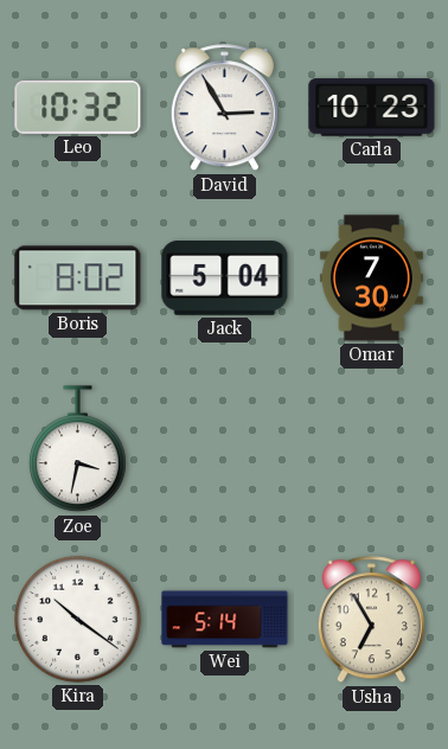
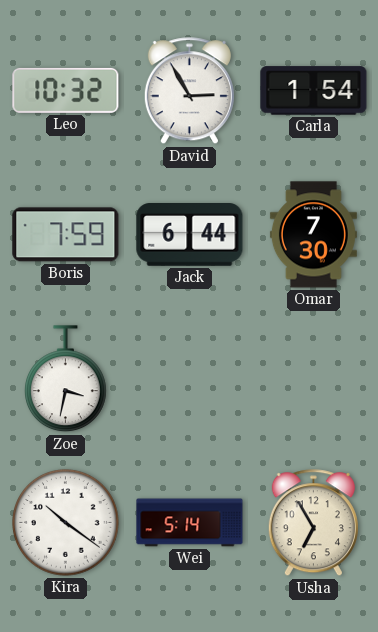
Carla: 10:23 -> 1:54
Boris: 8:02 -> 7:59
Jack: 5:04 -> 6:44
